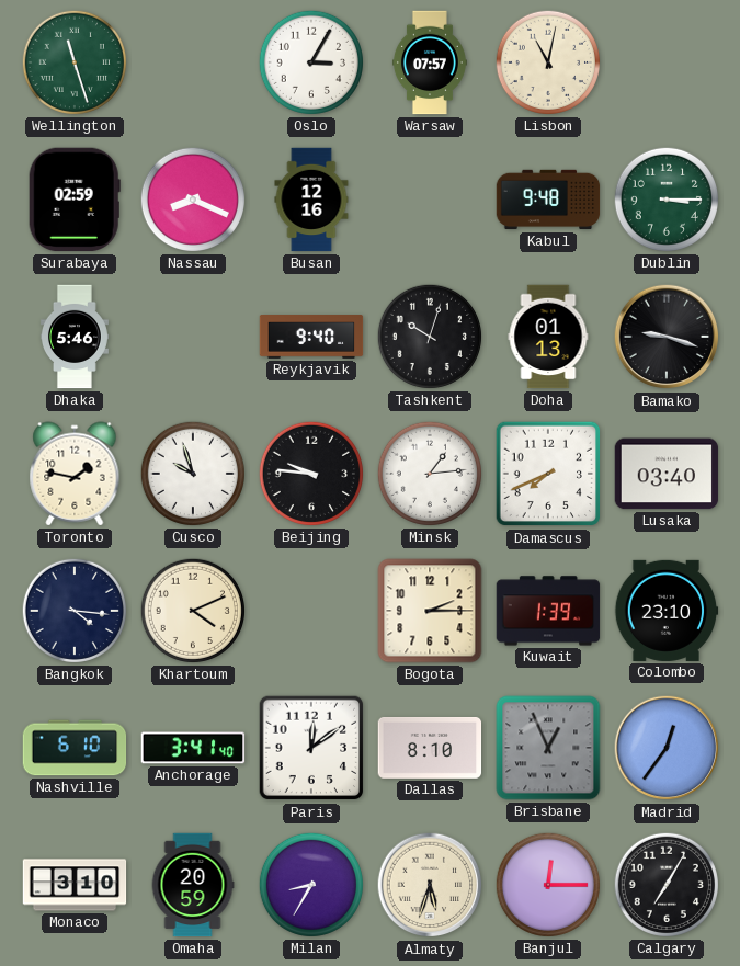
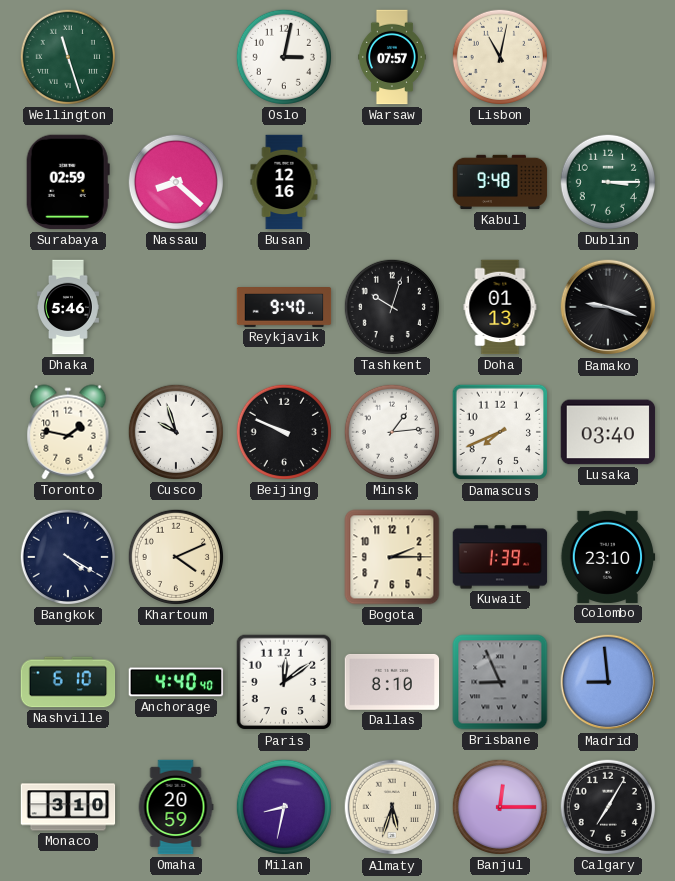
Oslo: 3:05 -> 3:02
Nassau: 8:19 -> 8:22
Beijing: 9:46 -> 9:49
Bangkok: 4:16 -> 4:20
Anchorage: 3:41 -> 4:40
Brisbane: 12:56 -> 8:56
Madrid: 12:36 -> 8:59
Milan: 8:35 -> 8:32
